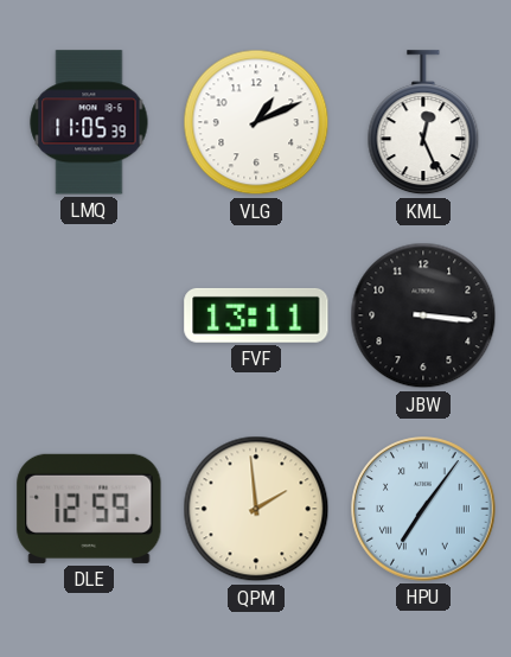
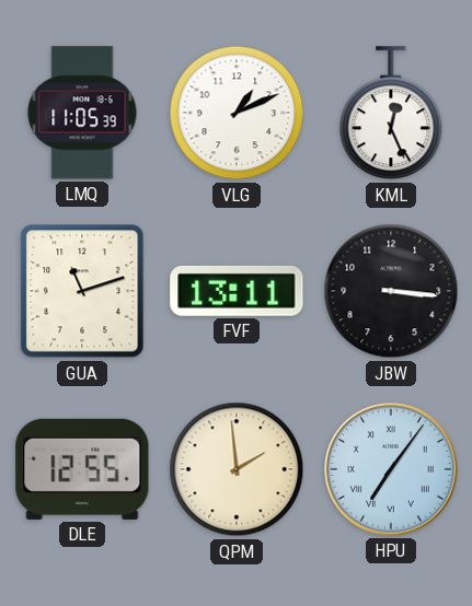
GUA: none -> 11:12
DLE: 12:59 -> 12:55
